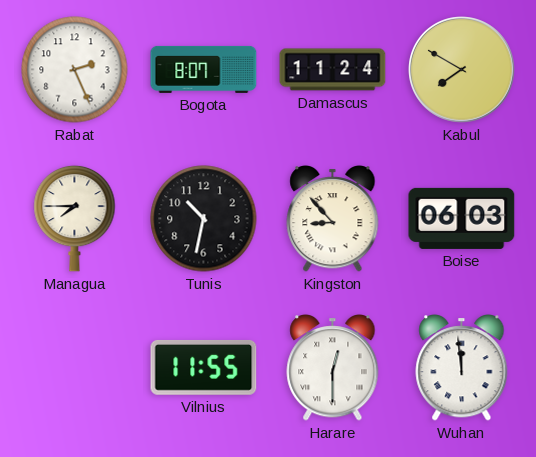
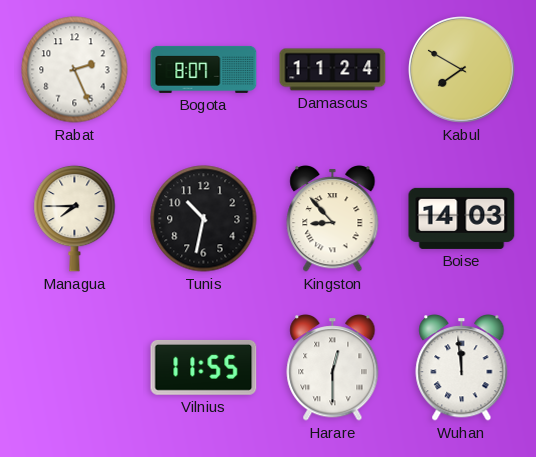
Boise: 06:03 -> 14:03
